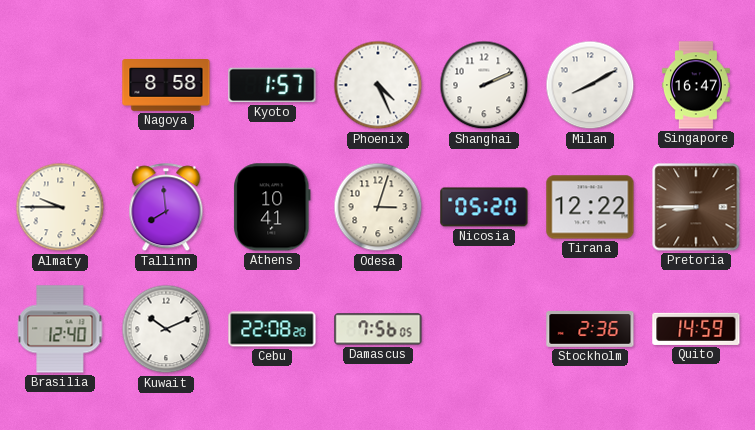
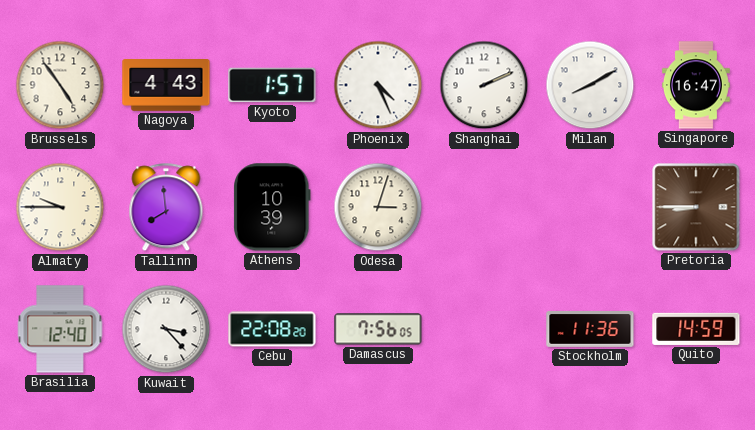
Brussels: none -> 4:54
Nagoya: 8:58 -> 4:43
Athens: 10:41 -> 10:39
Nicosia: 05:20 -> none
Tirana: 12:22 -> none
Kuwait: 10:11 -> 3:23
Stockholm: 2:36 -> 11:36
